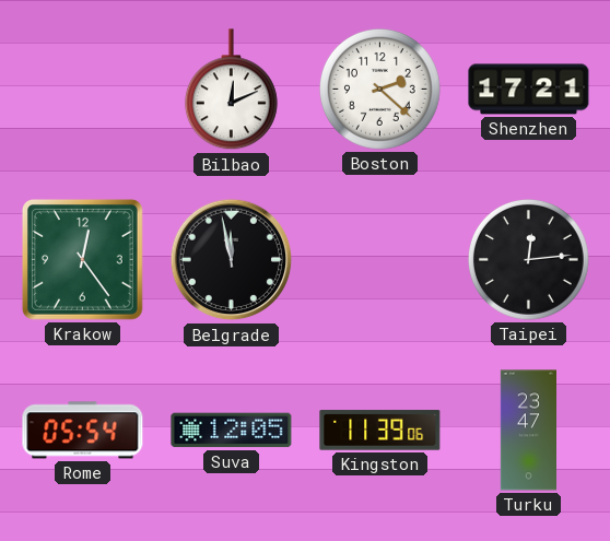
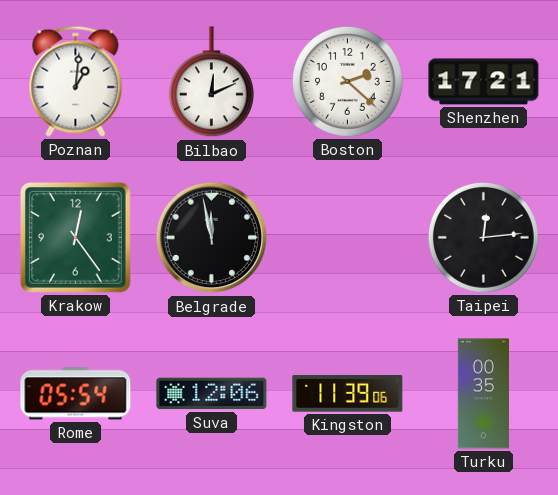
Poznan: none -> 1:01
Suva: 12:05 -> 12:06
Turku: 23:47 -> 00:35
